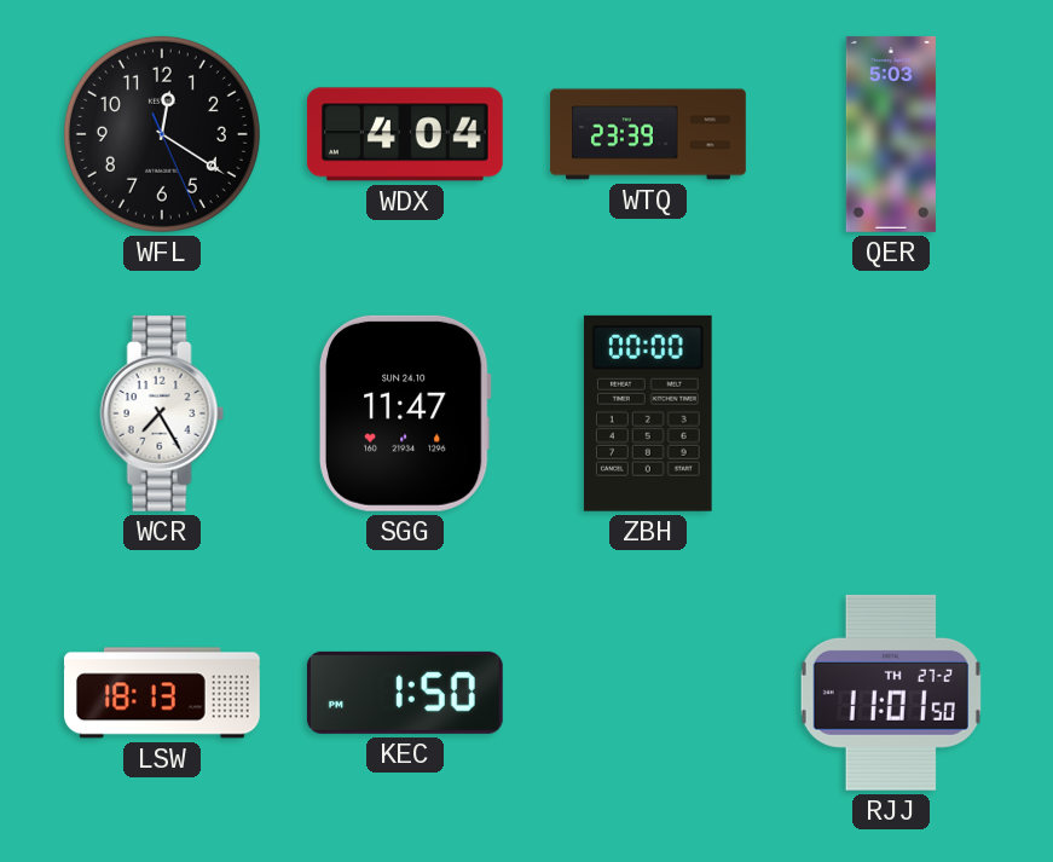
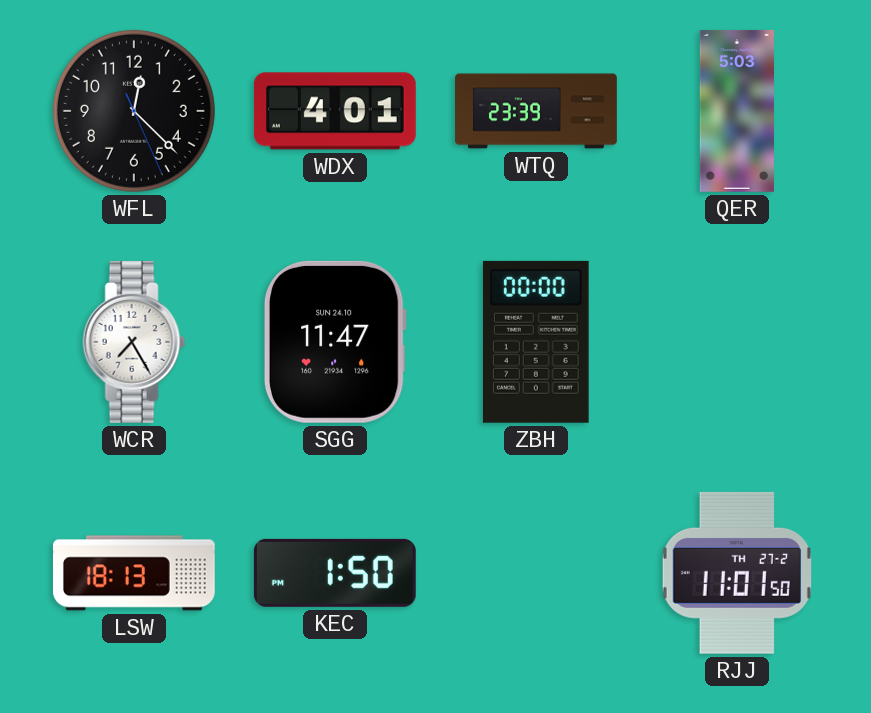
WFL: 12:20 -> 12:22
WDX: 4:04 -> 4:01
